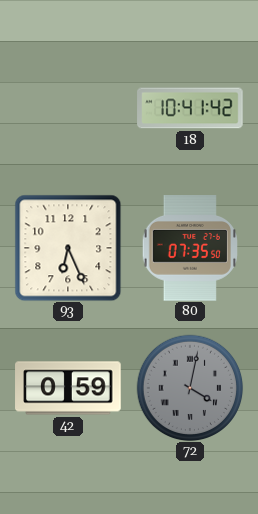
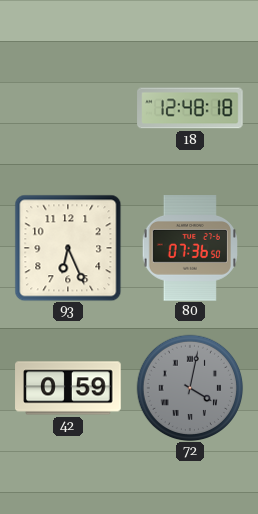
18: 10:41 -> 12:48
80: 07:35 -> 07:36
